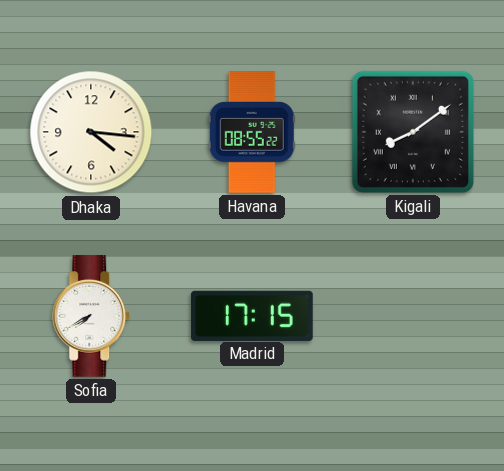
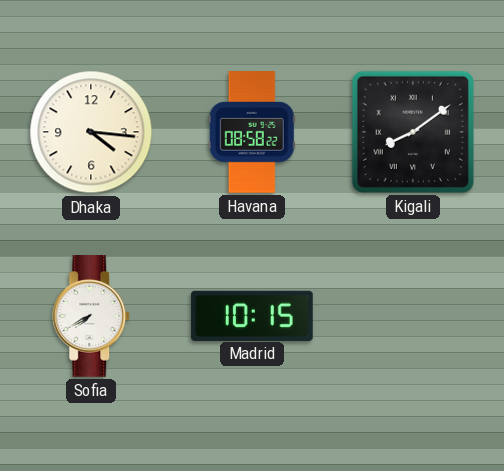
Havana: 08:55 -> 08:58
Madrid: 17:15 -> 10:15
